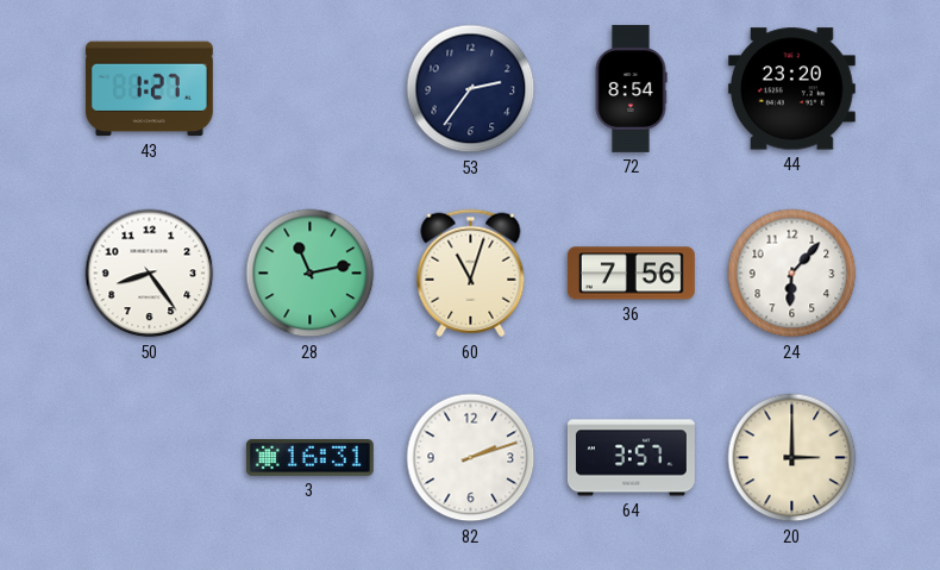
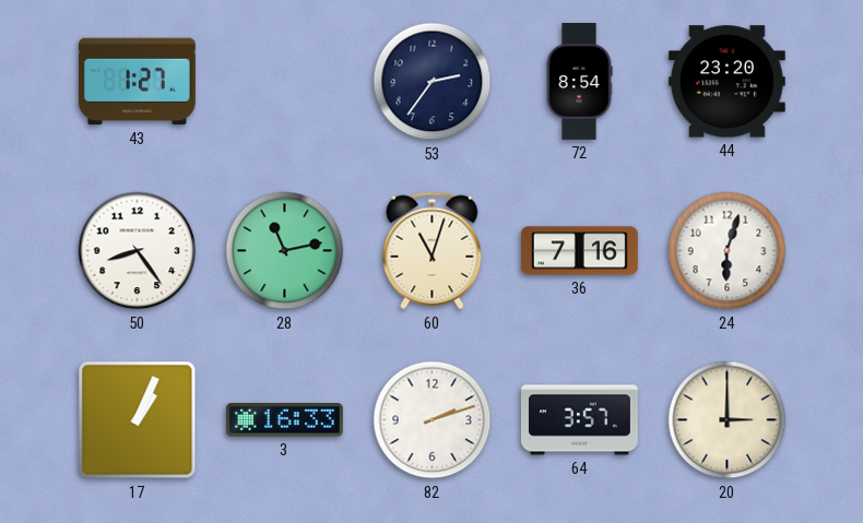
36: 7:56 -> 7:16
24: 6:07 -> 6:03
17: none -> 1:04
3: 16:31 -> 16:33
